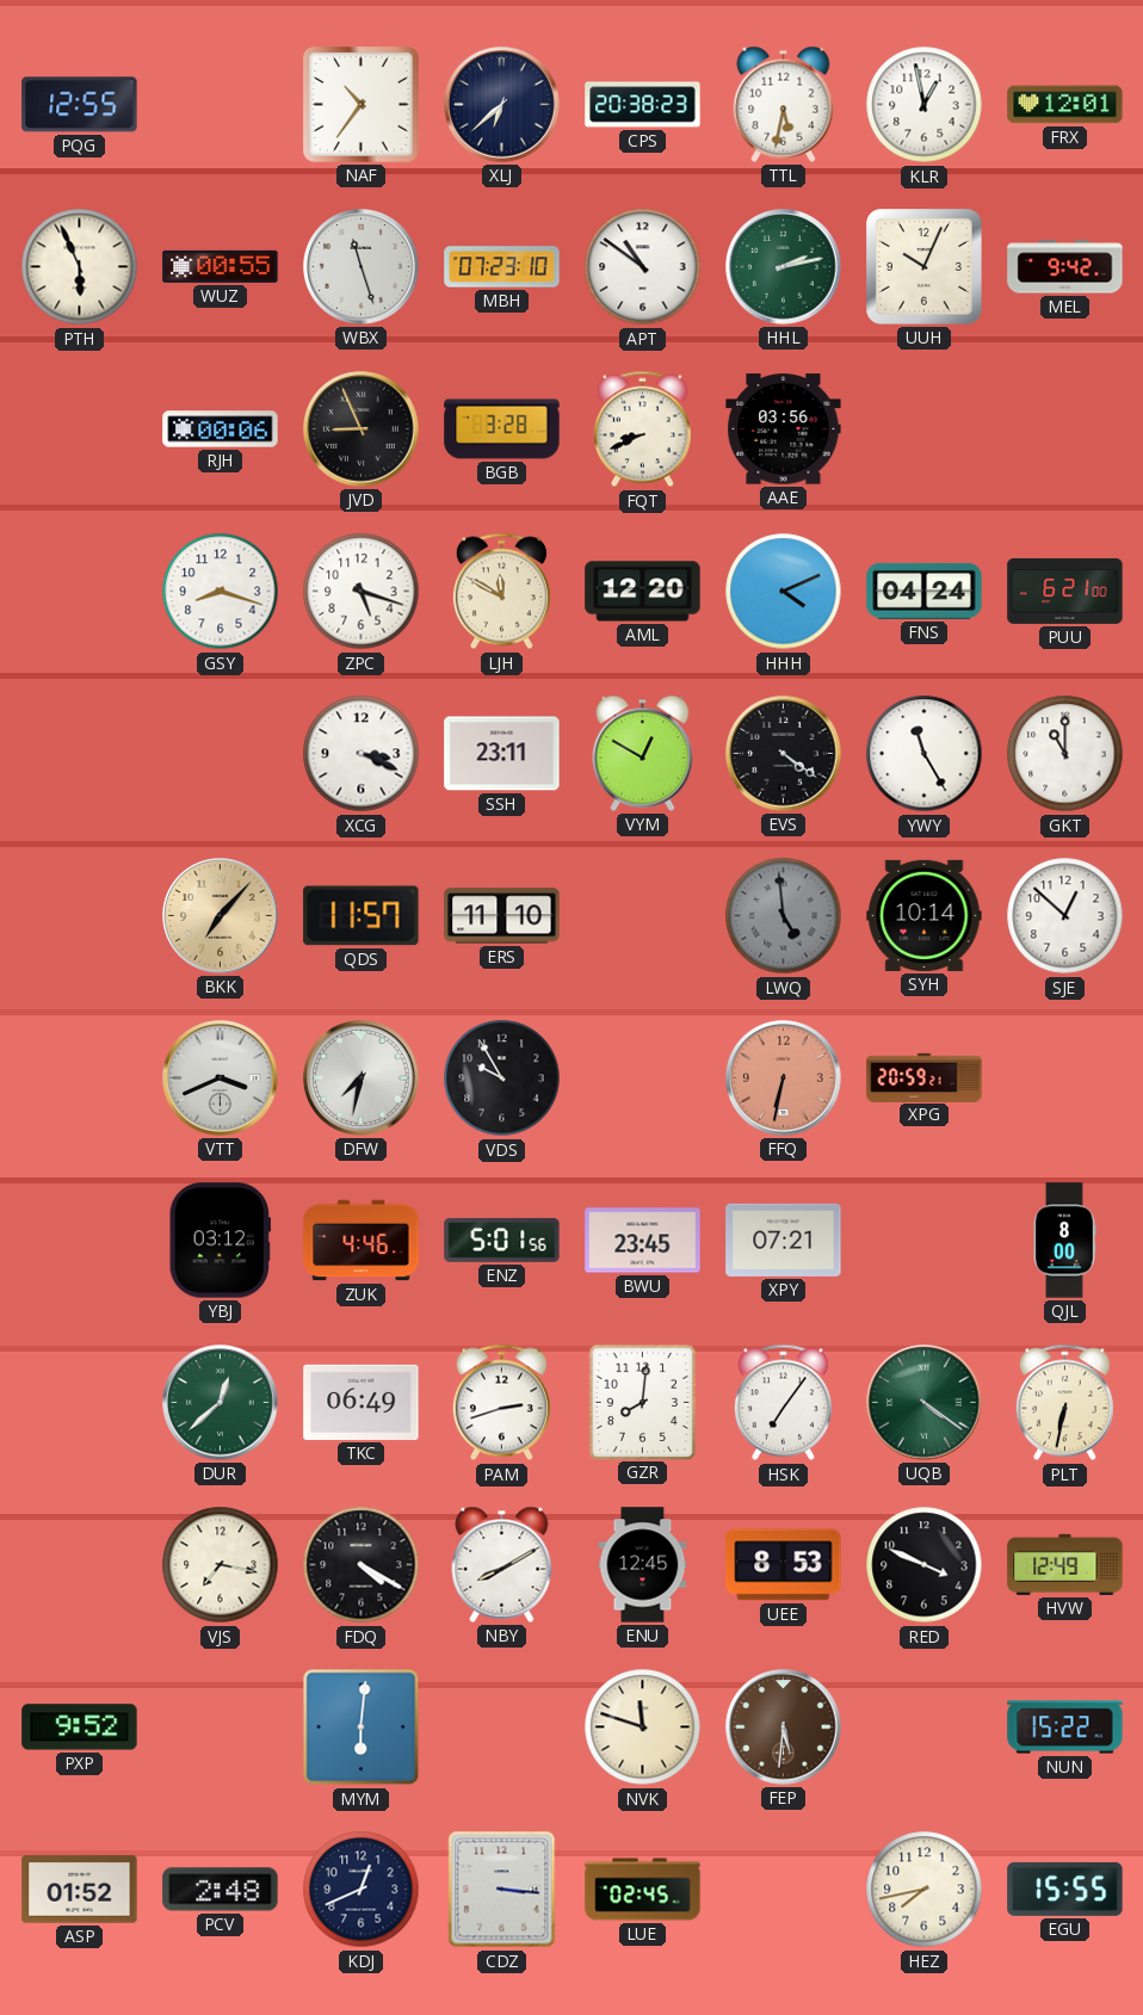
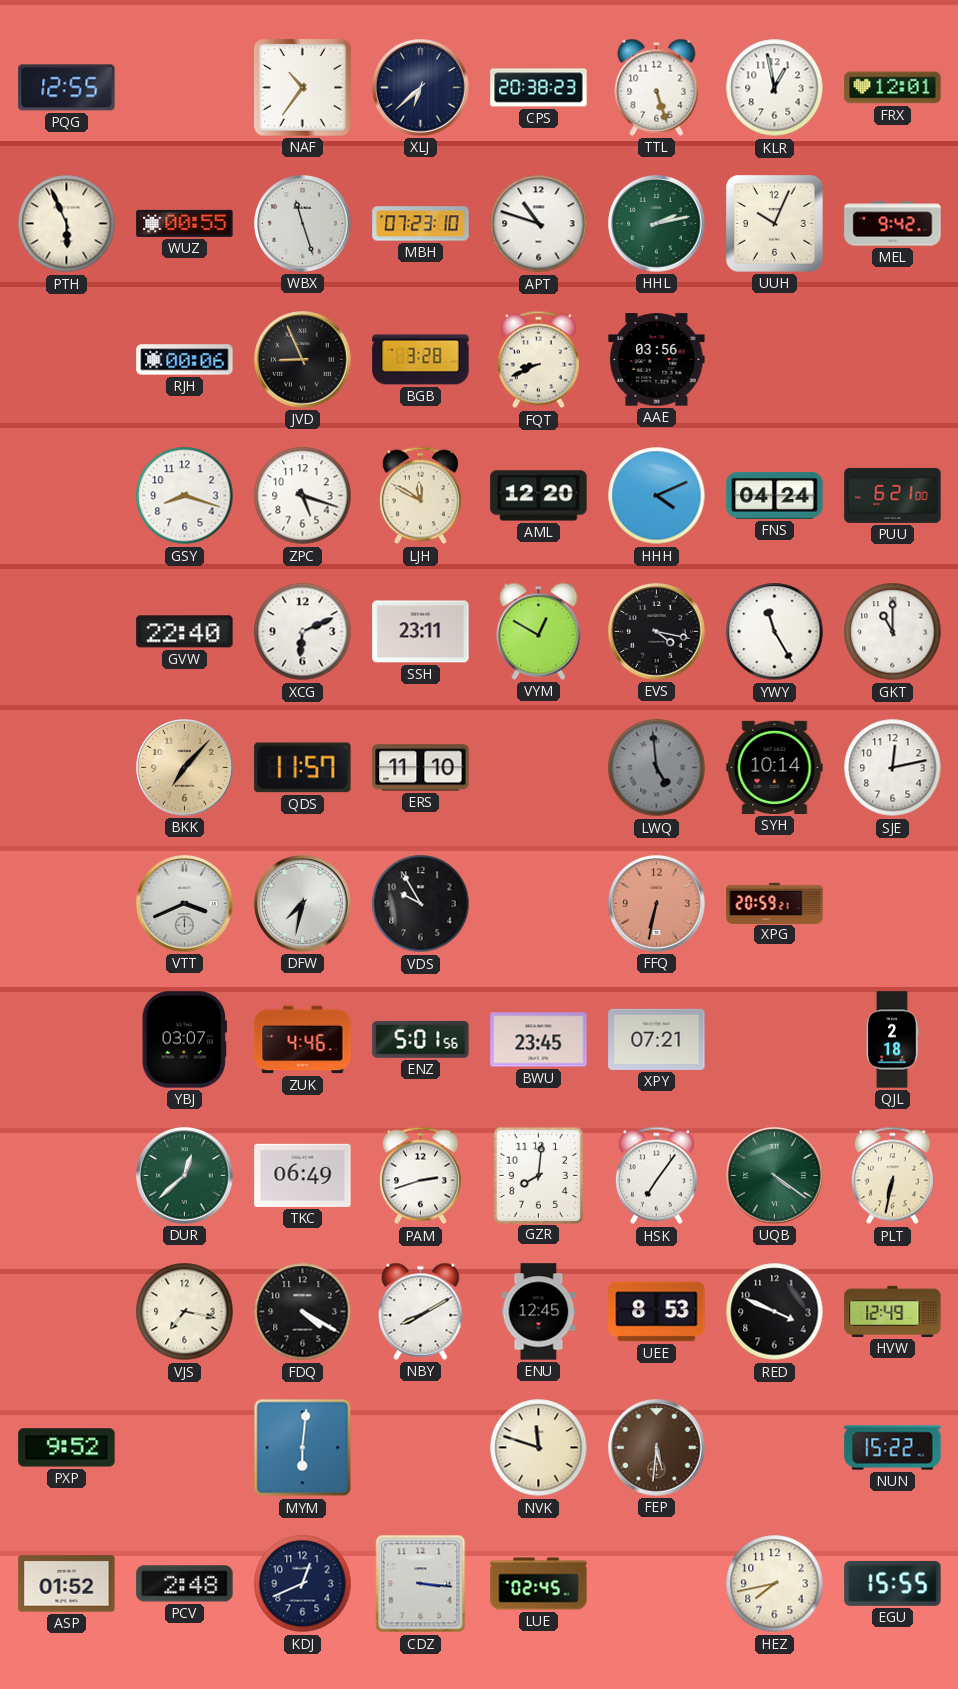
TTL: 5:32 -> 5:27
APT: 10:51 -> 10:48
GVW: none -> 22:40
XCG: 3:19 -> 6:11
EVS: 4:21 -> 4:17
SJE: 12:52 -> 12:13
YBJ: 03:12 -> 03:07
QJL: 8:00 -> 2:18
